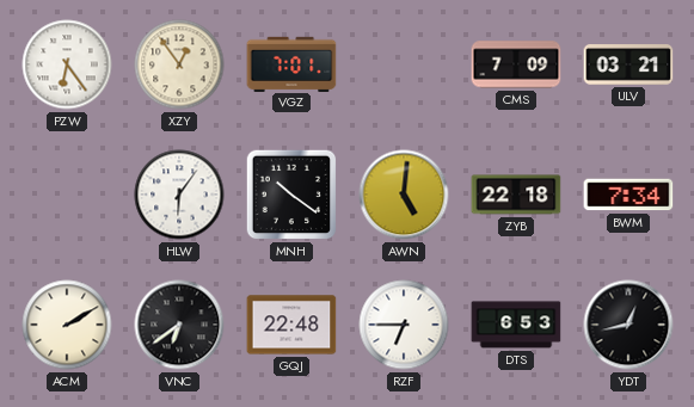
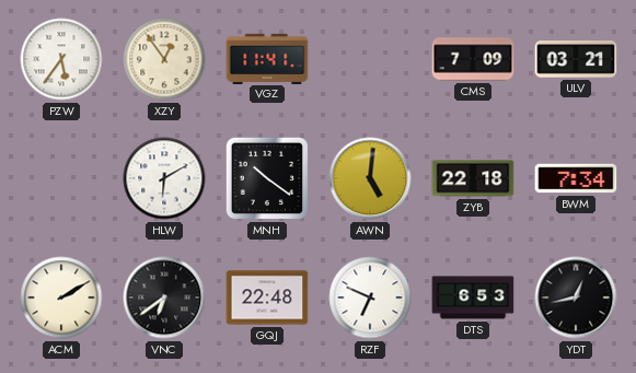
PZW: 6:24 -> 5:36
VGZ: 7:01 -> 11:41
HLW: 6:06 -> 6:10
RZF: 6:45 -> 6:49
